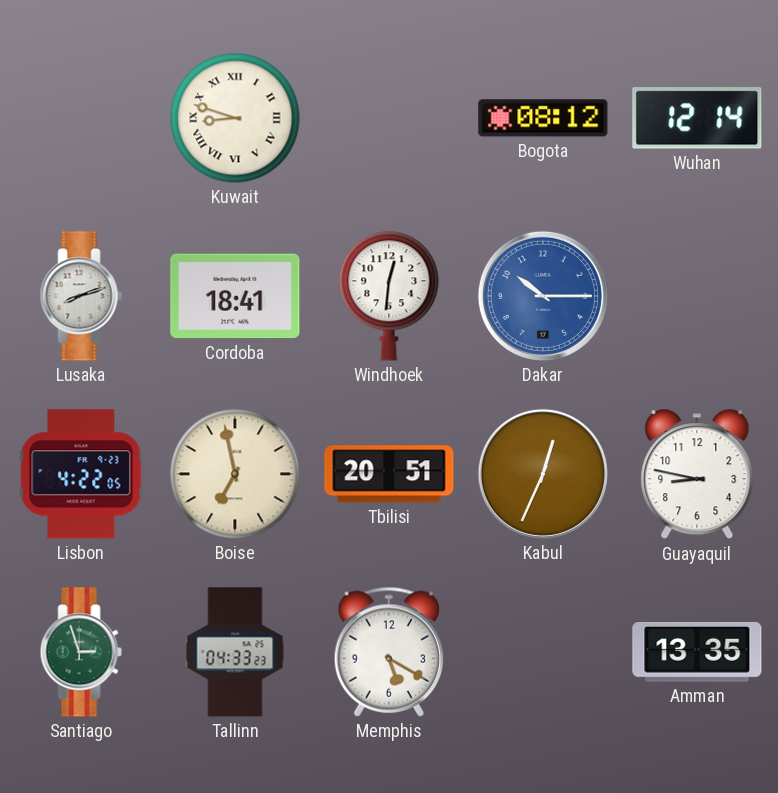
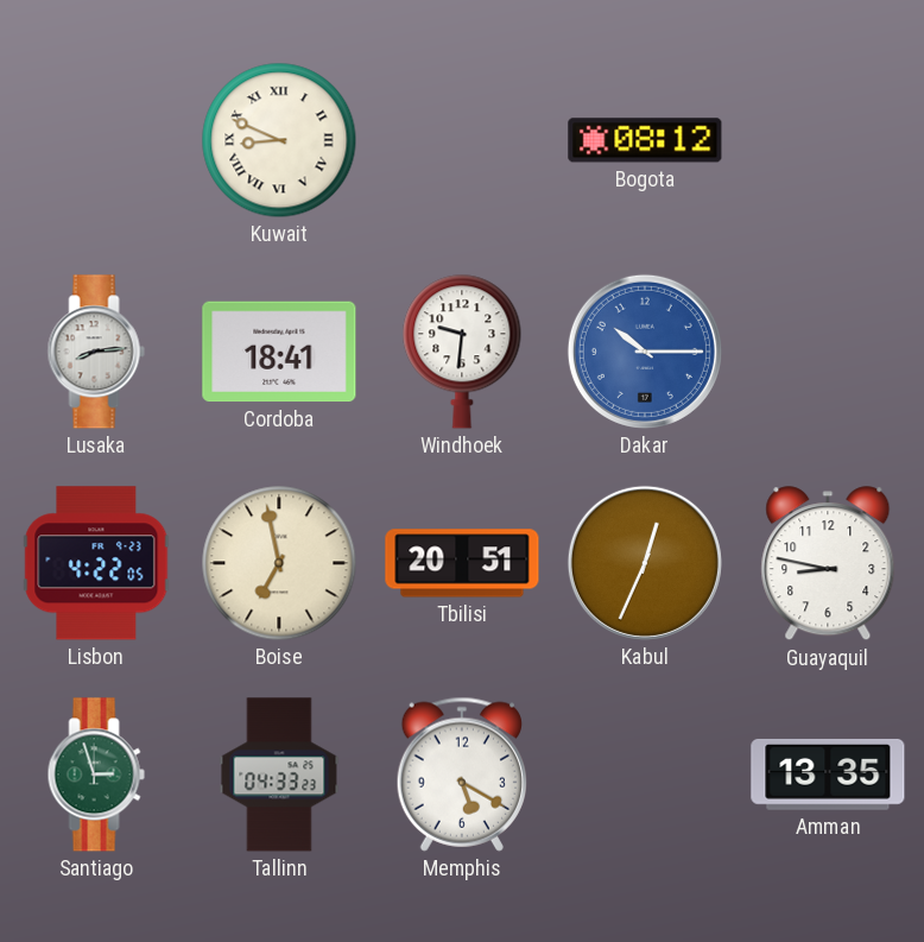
Kuwait: 8:48 -> 8:49
Wuhan: 12:14 -> none
Lusaka: 8:12 -> 8:14
Windhoek: 12:31 -> 9:31
